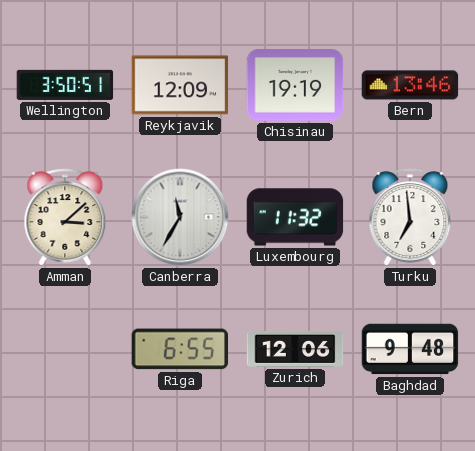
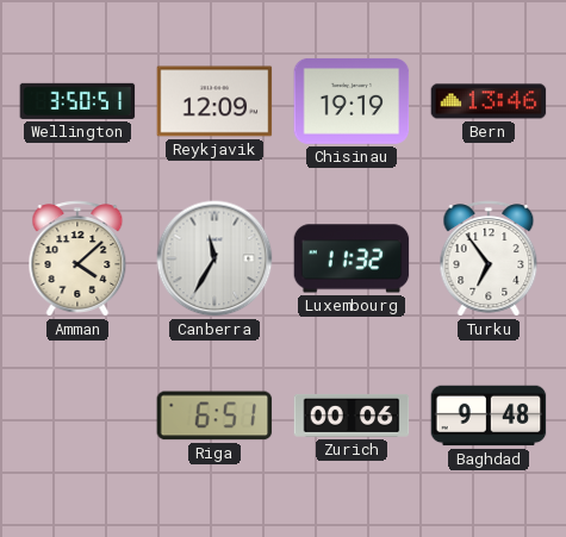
Amman: 3:08 -> 4:08
Turku: 6:59 -> 6:54
Riga: 6:55 -> 6:51
Zurich: 12:06 -> 00:06
